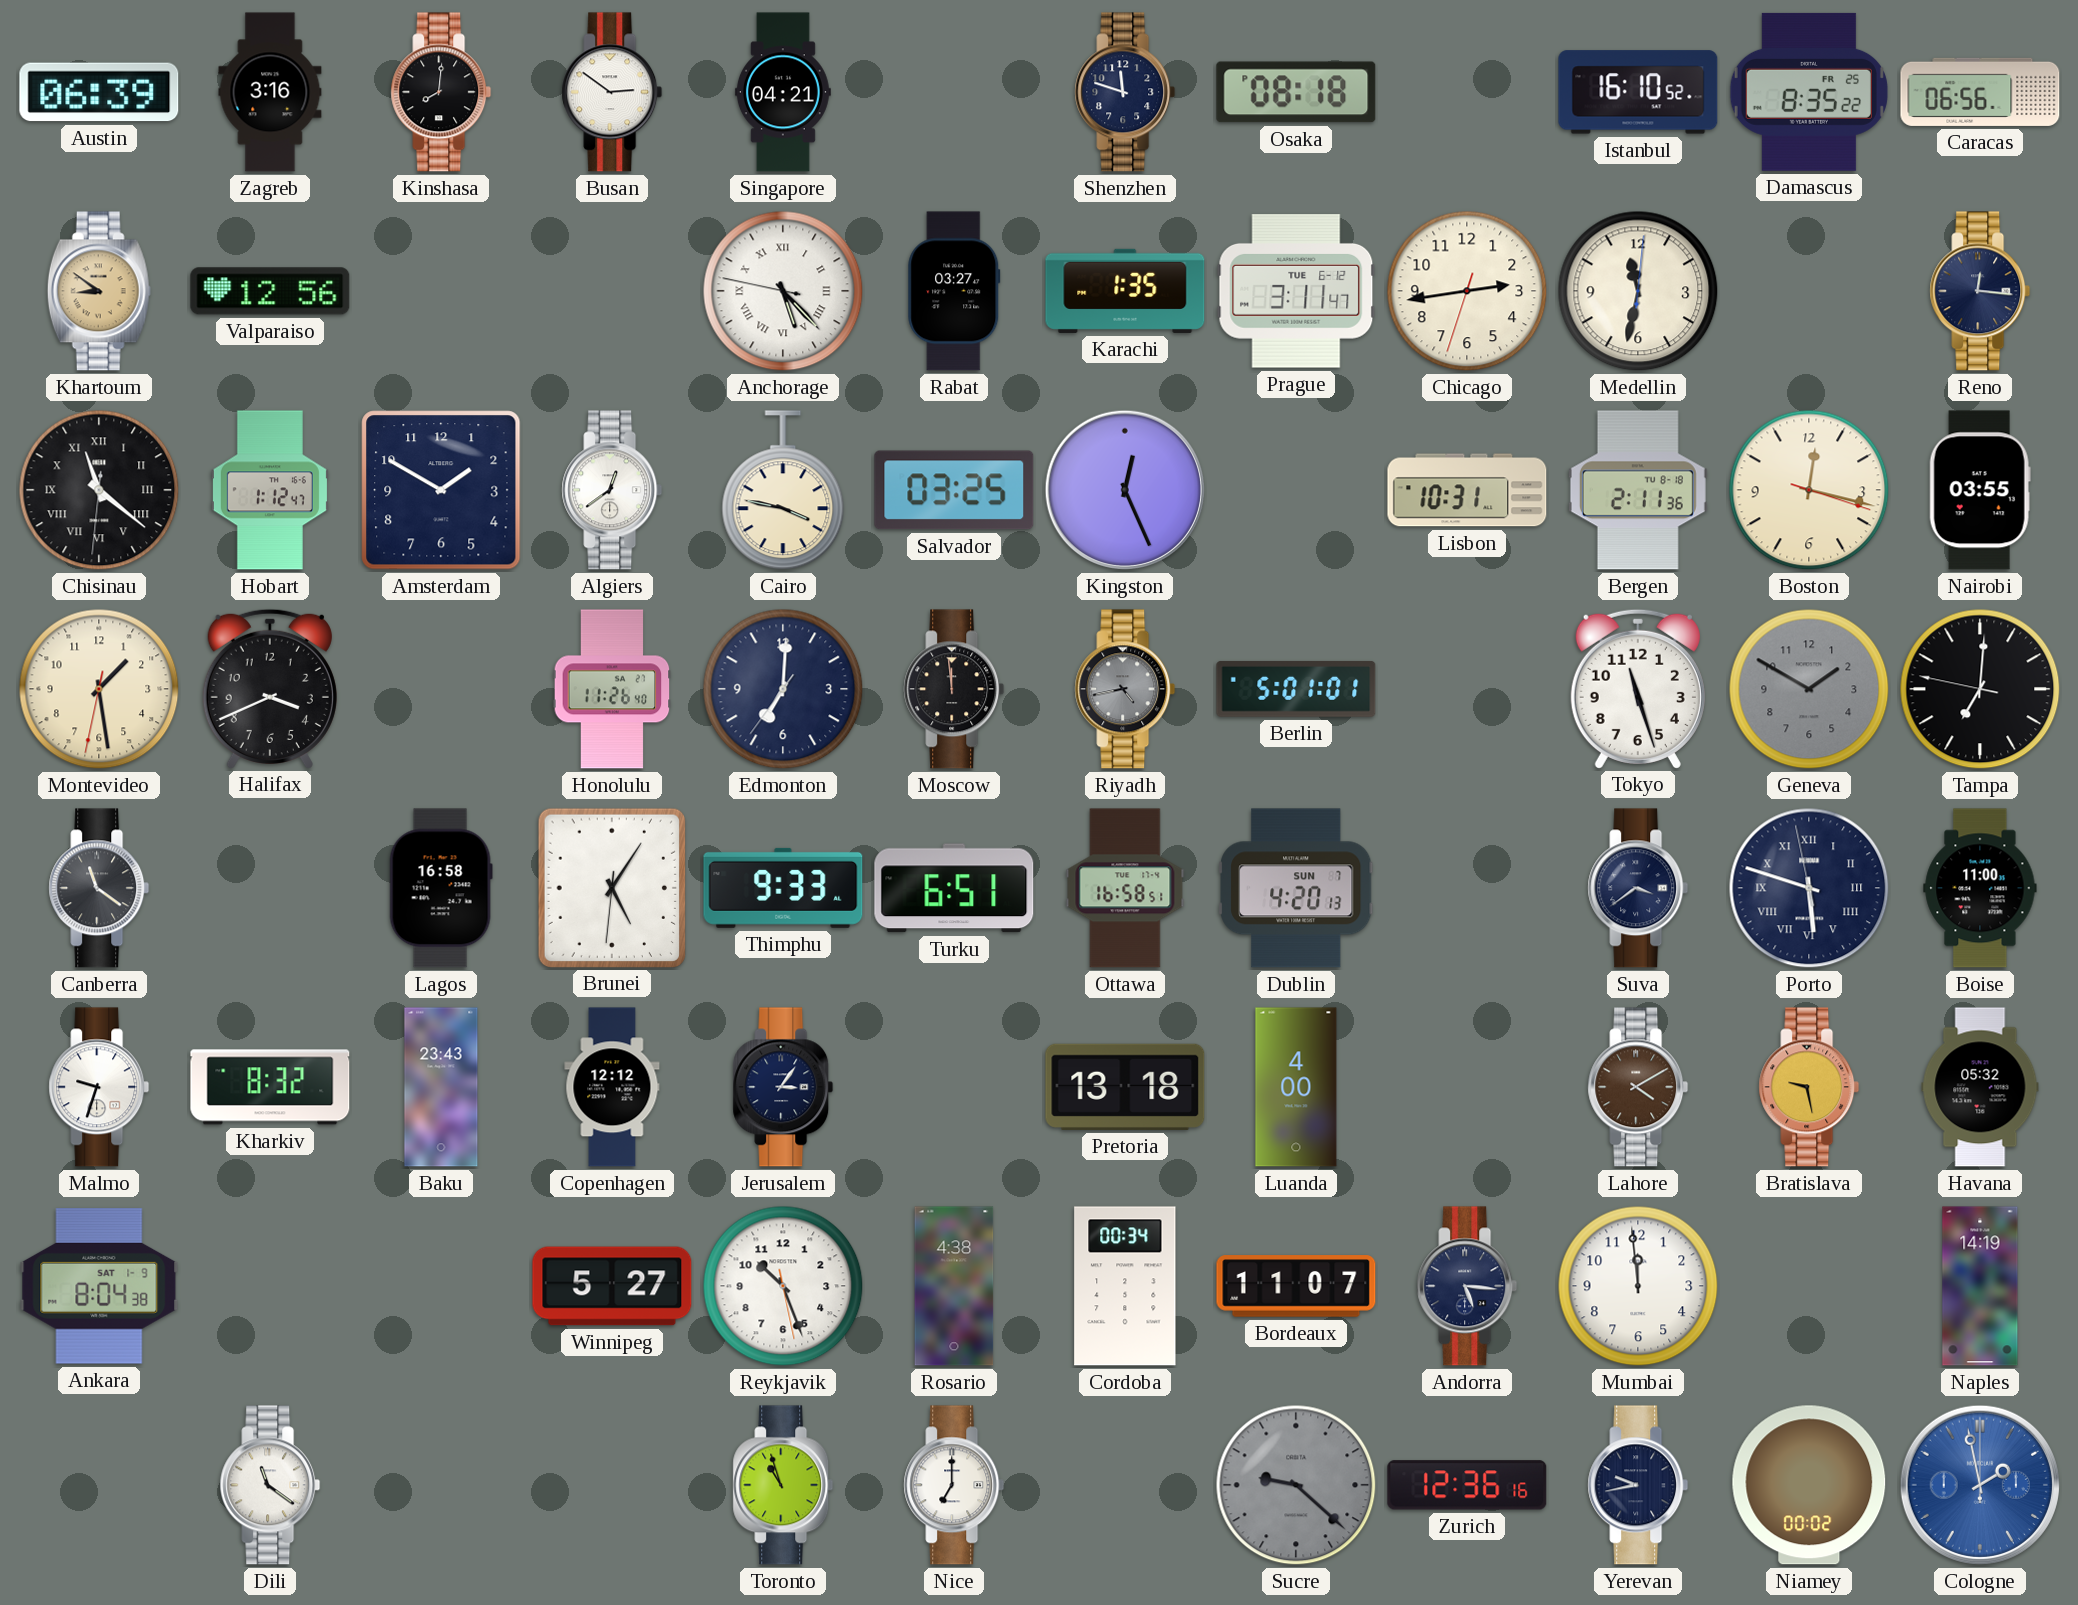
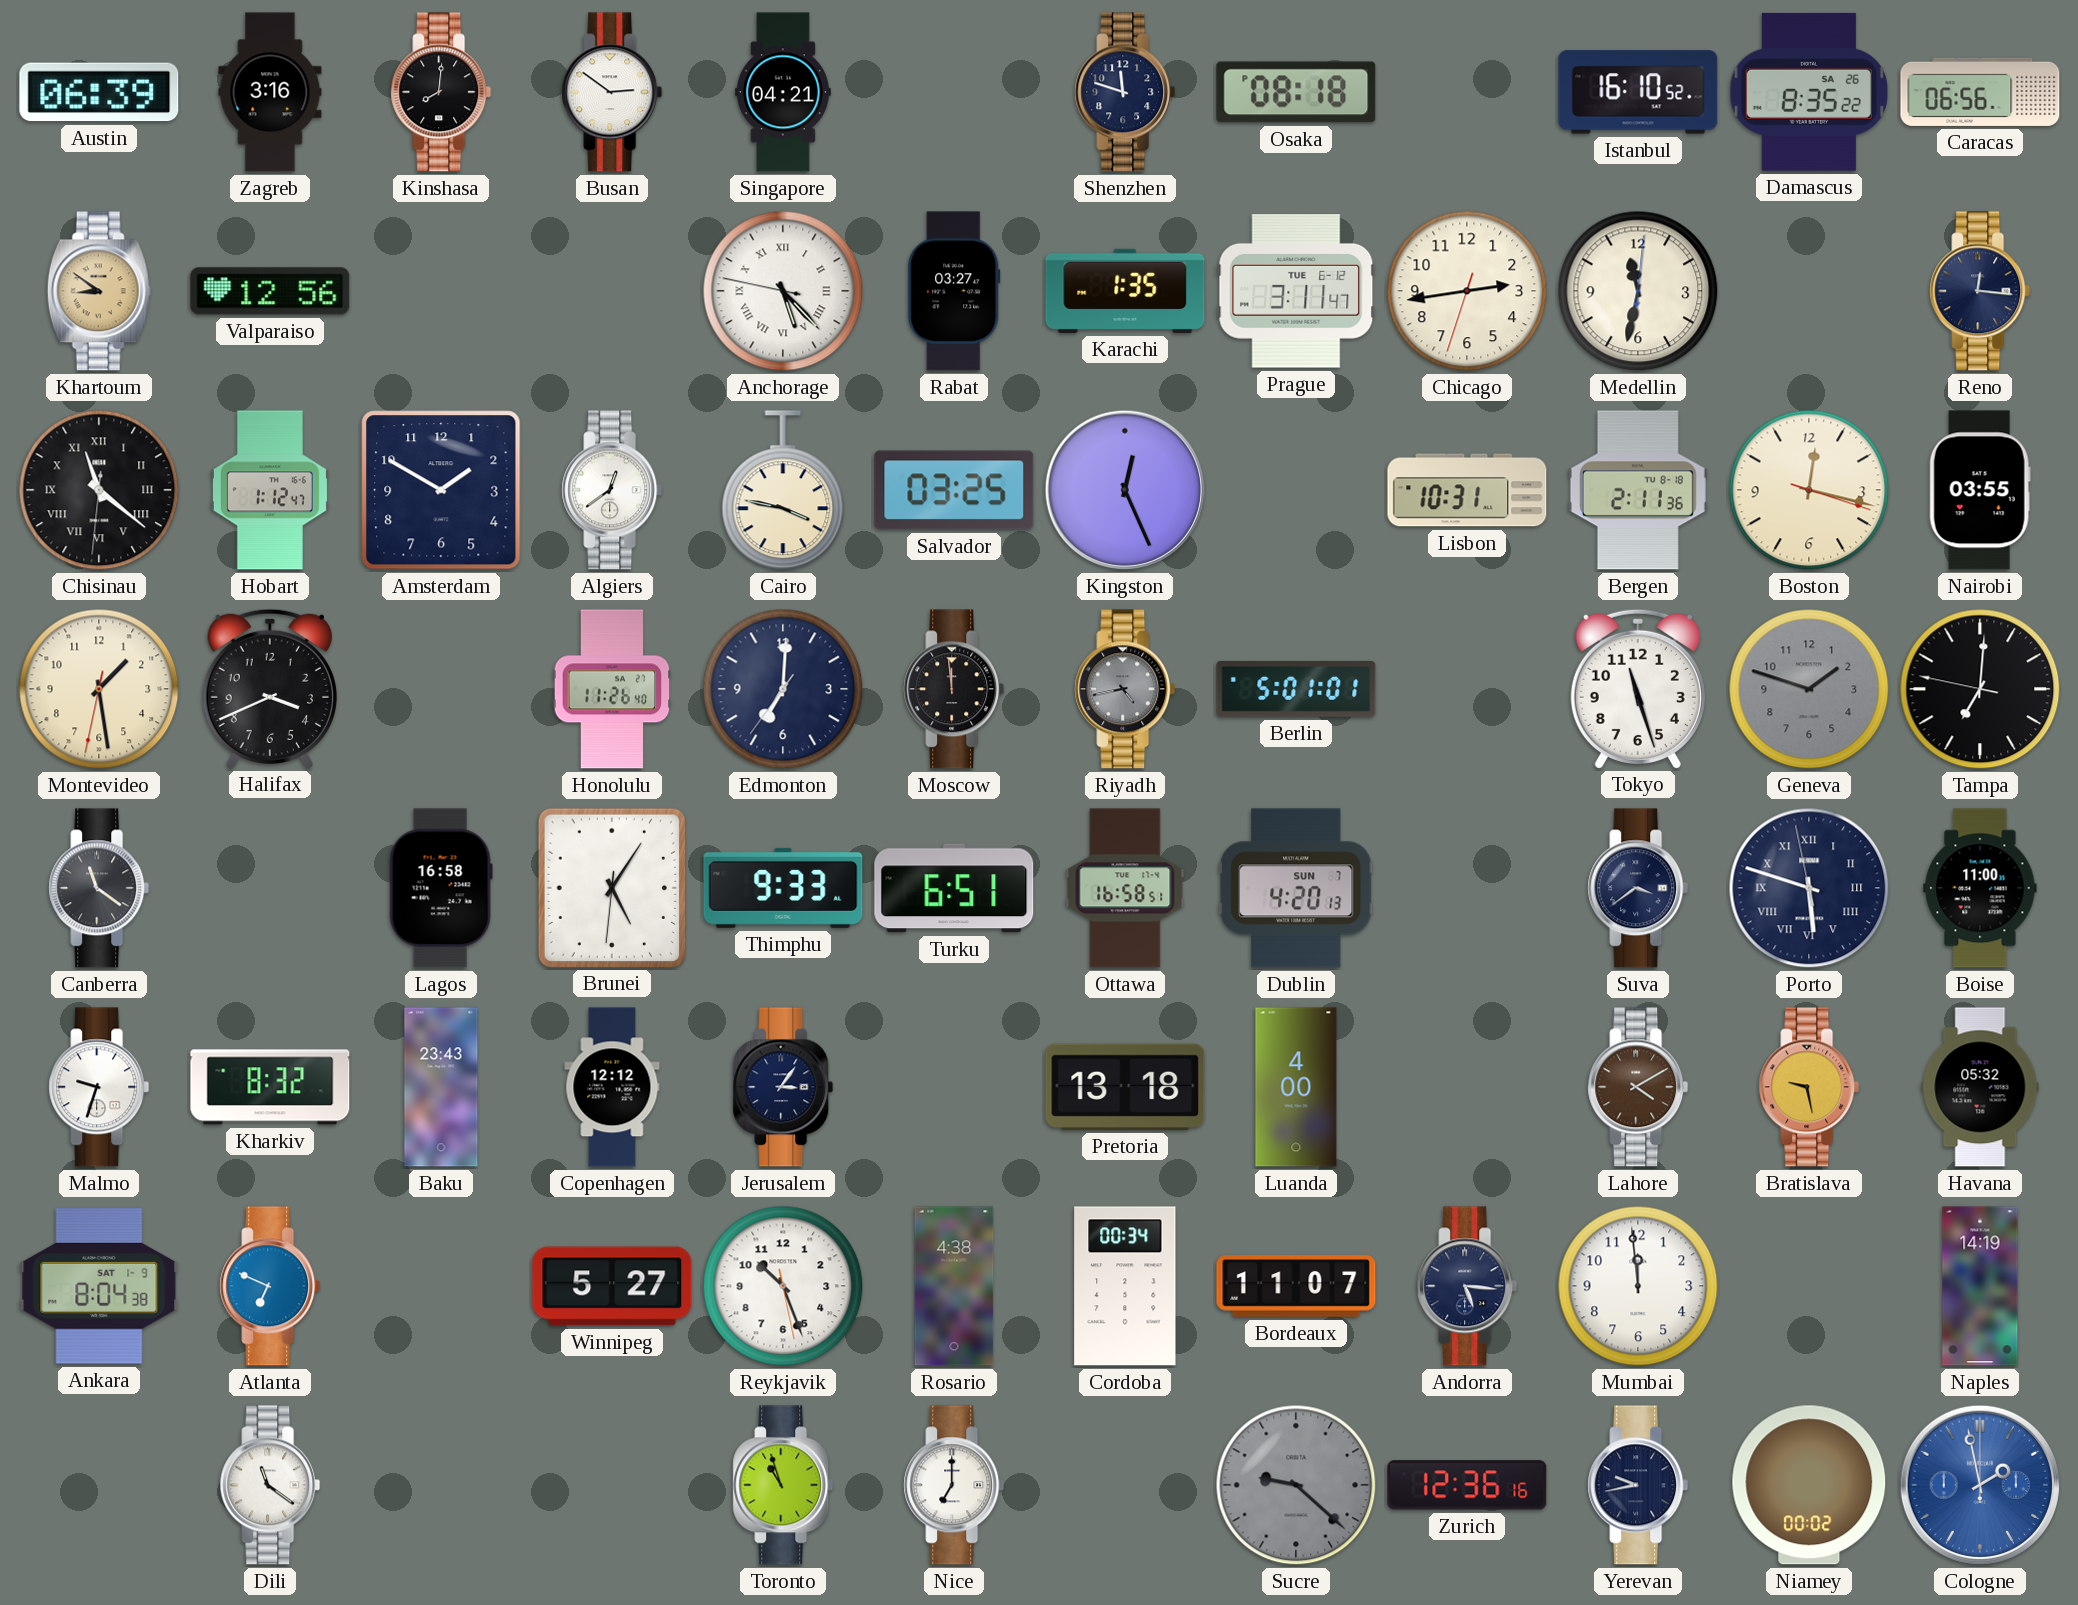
Damascus date: FR 25 -> SA 26
Geneva: 1:50 -> 1:48
Atlanta: none -> 6:49
